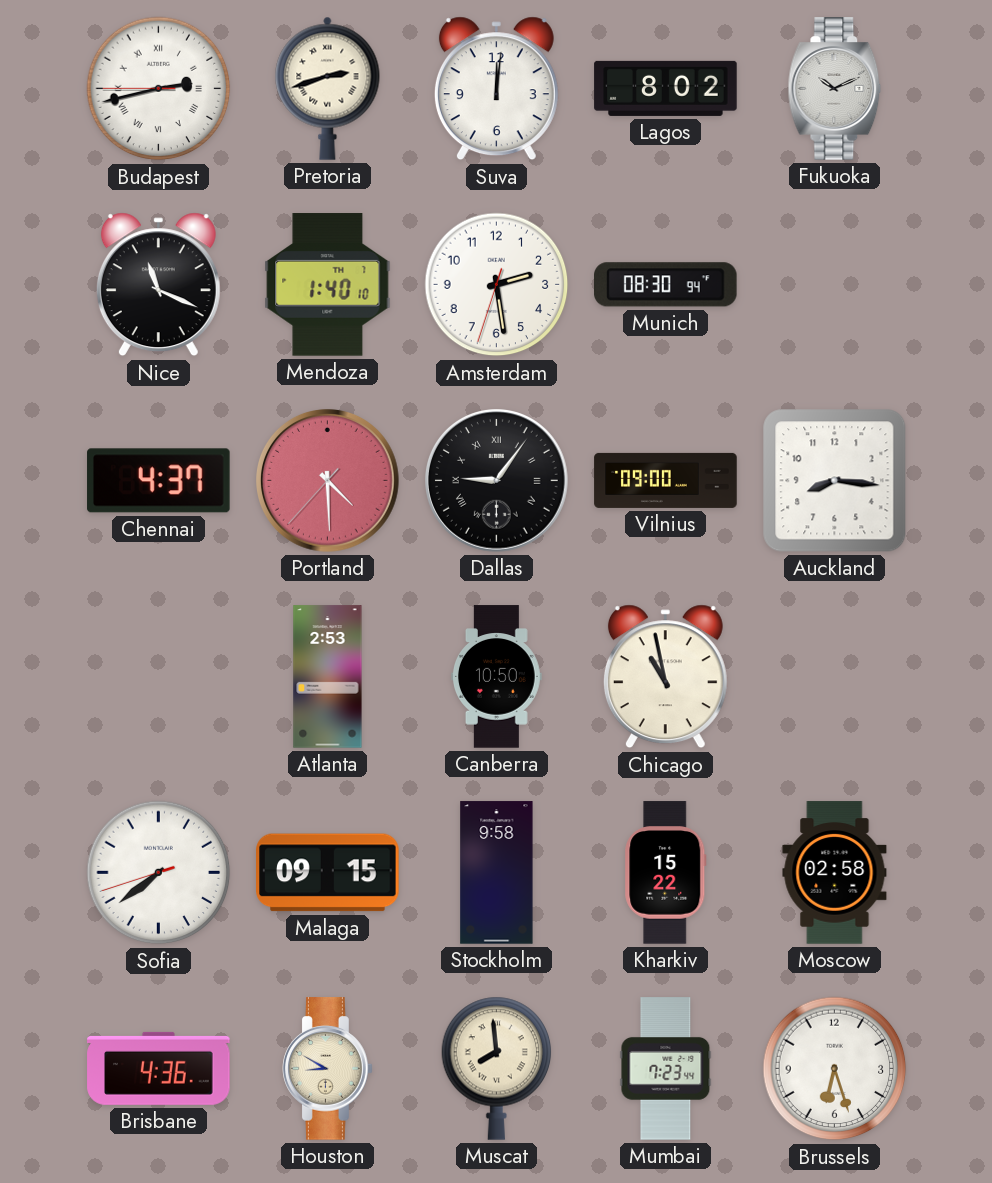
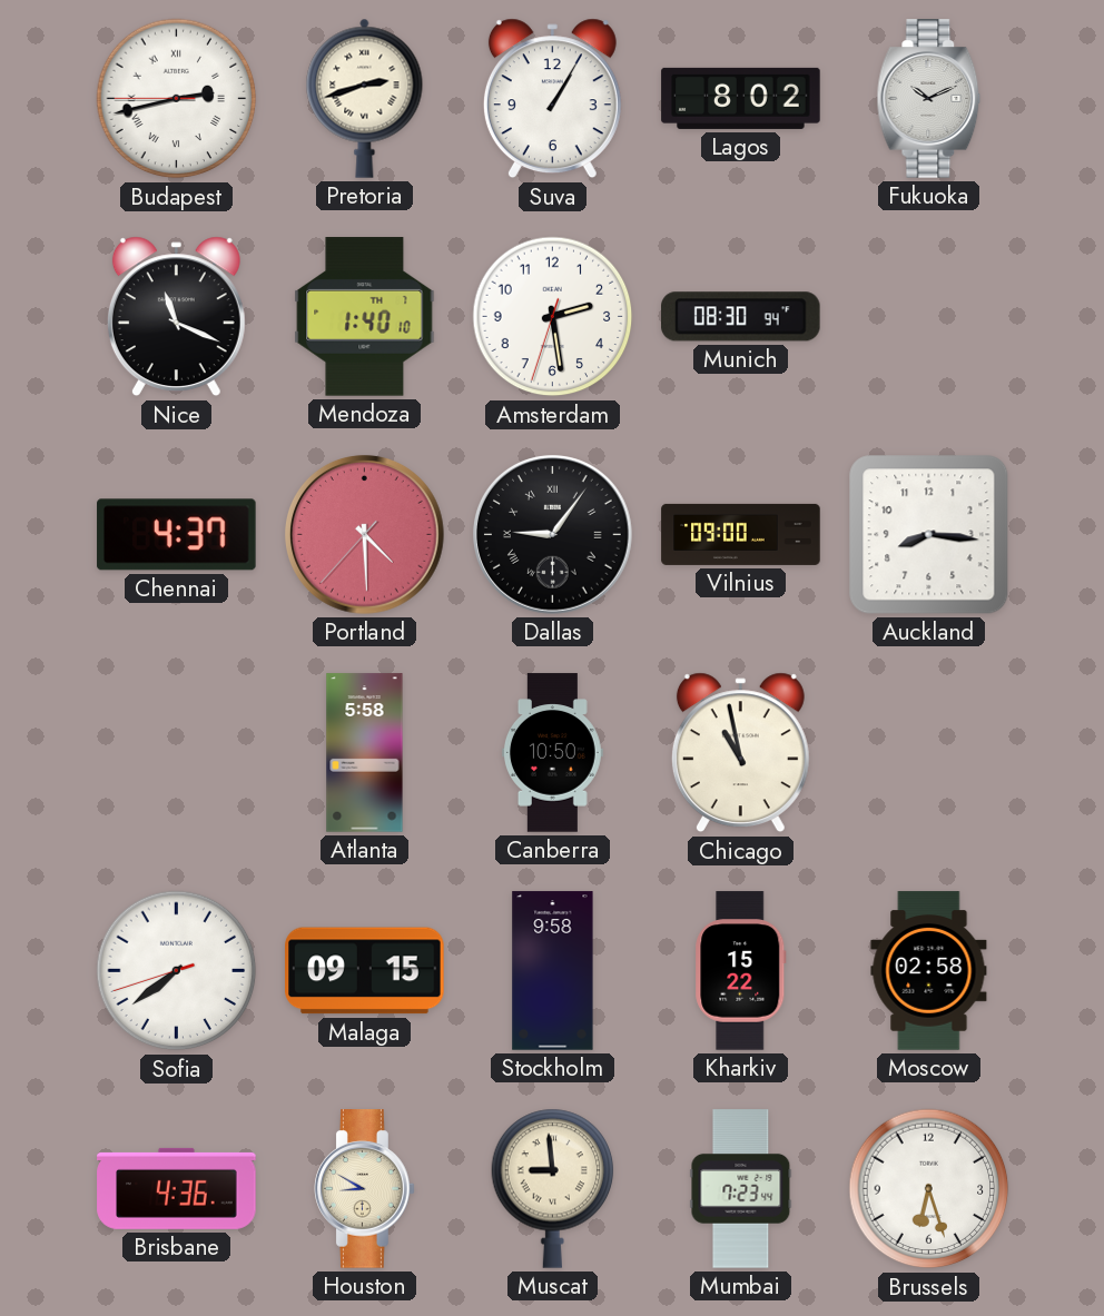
Suva: 12:01 -> 1:05
Atlanta: 2:53 -> 5:58
Muscat: 7:59 -> 8:59
